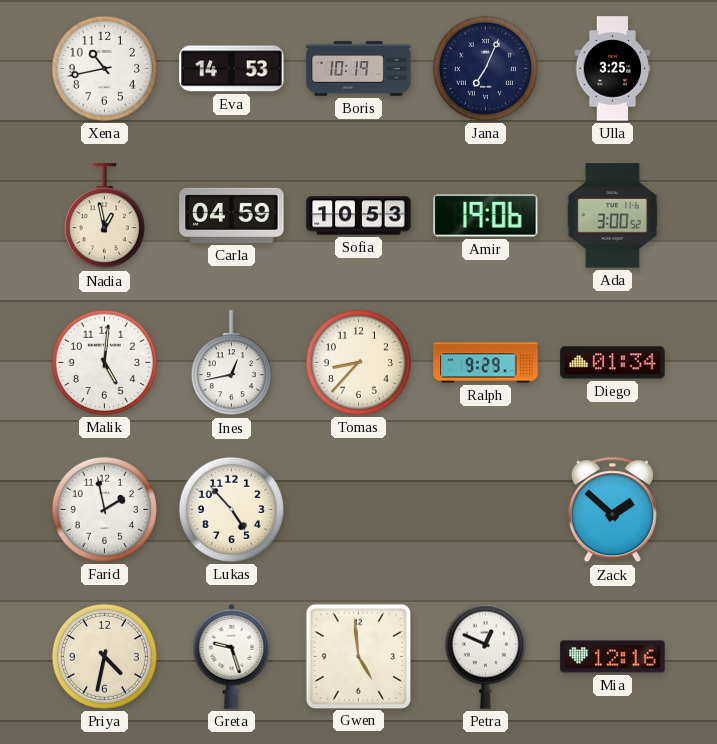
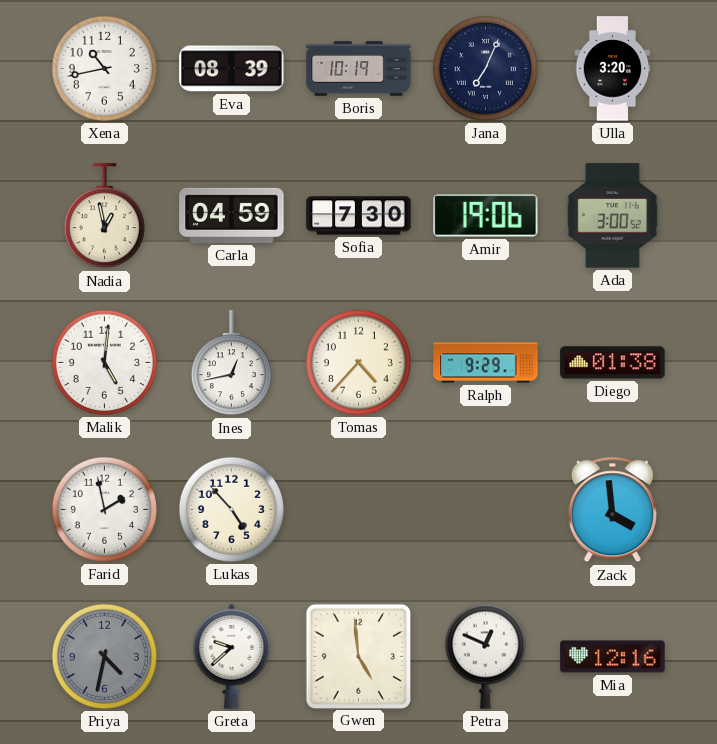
Eva: 14:53 -> 08:39
Ulla: 3:25 -> 3:20
Sofia: 10:53 -> 7:30
Tomas: 8:37 -> 4:37
Diego: 01:34 -> 01:38
Zack: 1:52 -> 3:59
Priya dial: cream -> grey
Greta: 9:27 -> 9:38
